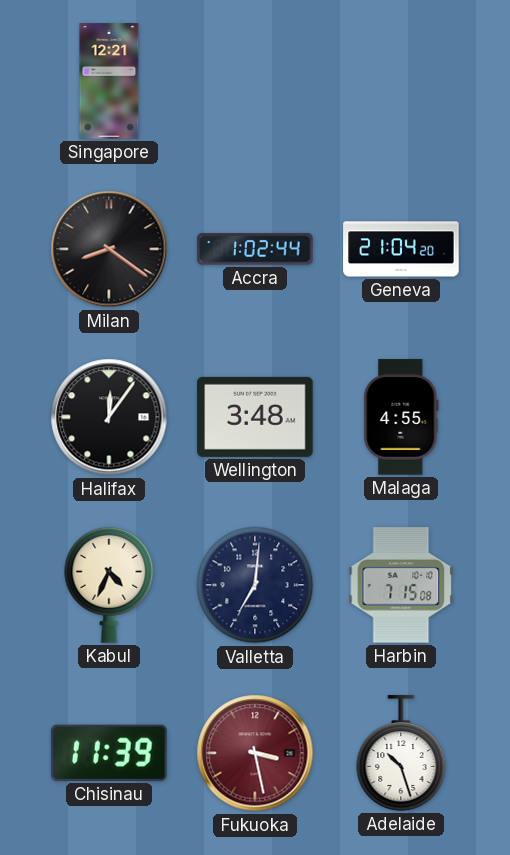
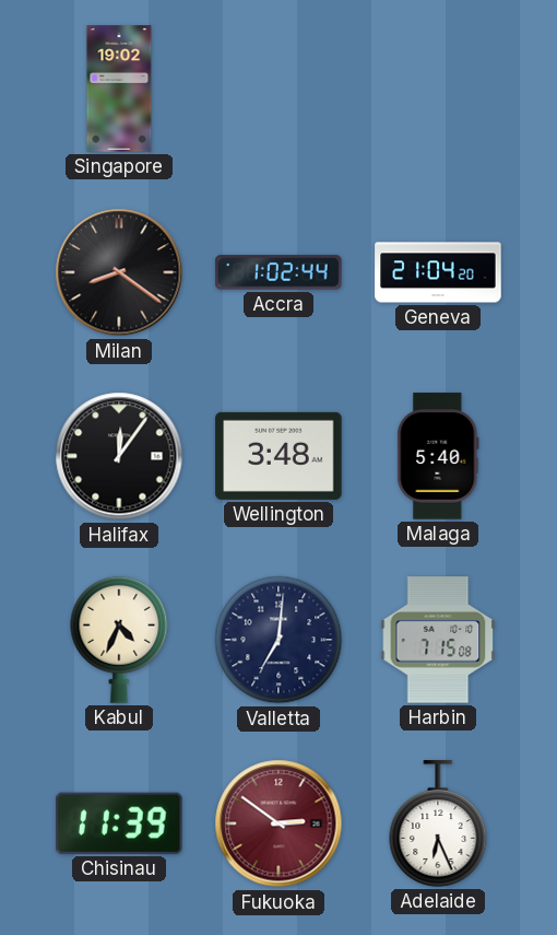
Singapore: 12:21 -> 19:02
Malaga: 4:55 -> 5:40
Fukuoka: 3:28 -> 2:51
Adelaide: 10:27 -> 6:26
